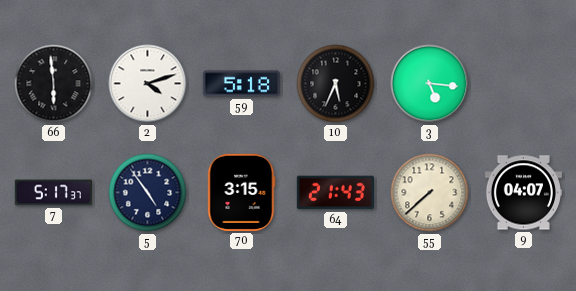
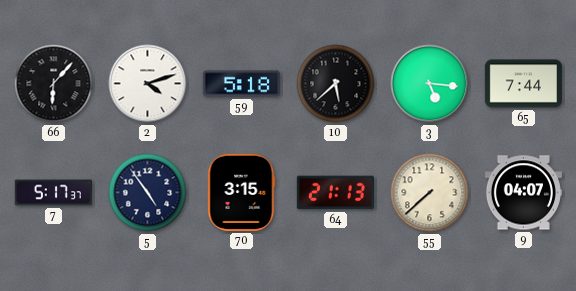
66: 5:59 -> 6:07
10: 5:34 -> 5:38
65: none -> 7:44
64: 21:43 -> 21:13
